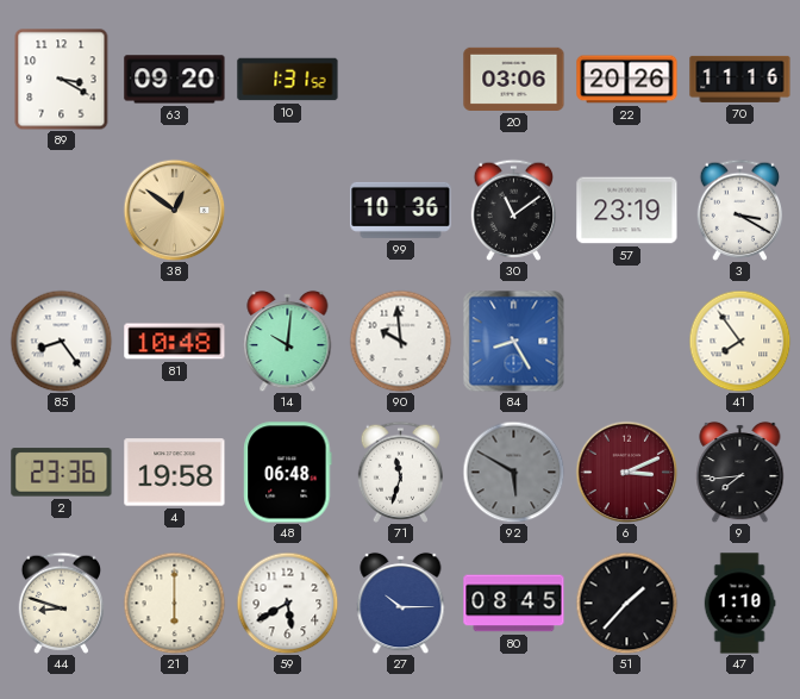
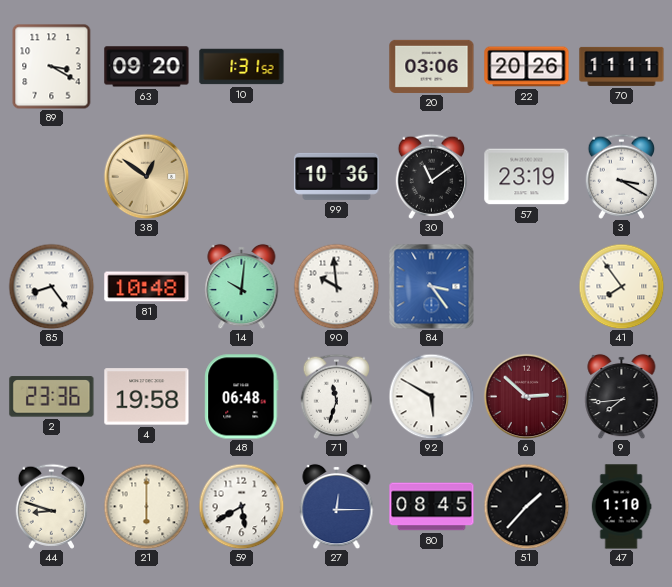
70: 11:16 -> 11:11
84: 8:25 -> 3:24
92 dial: grey -> white
6: 3:11 -> 2:52
27: 10:15 -> 12:15
